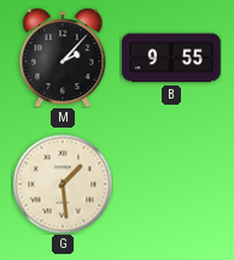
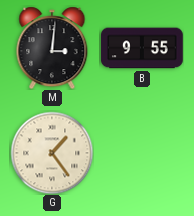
M: 2:07 -> 3:01
G: 1:29 -> 1:24
